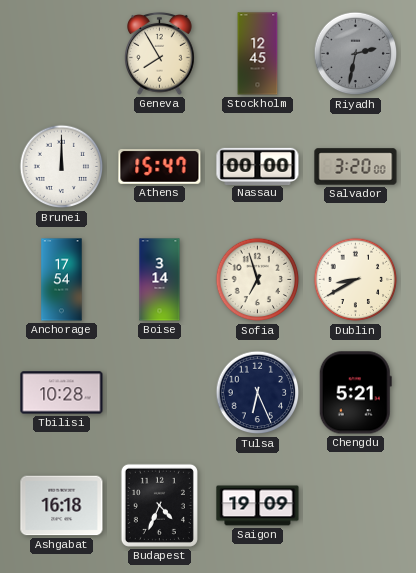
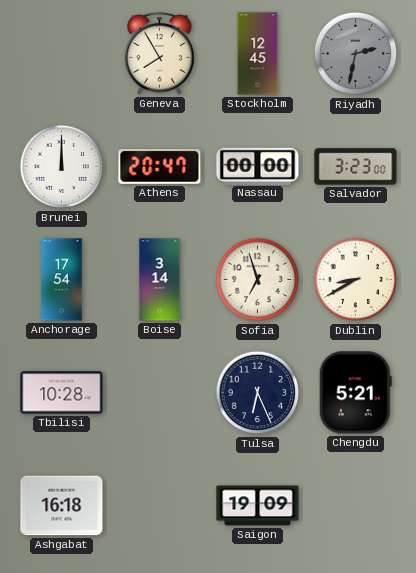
Athens: 15:47 -> 20:47
Salvador: 3:20 -> 3:23
Budapest: 4:34 -> none
